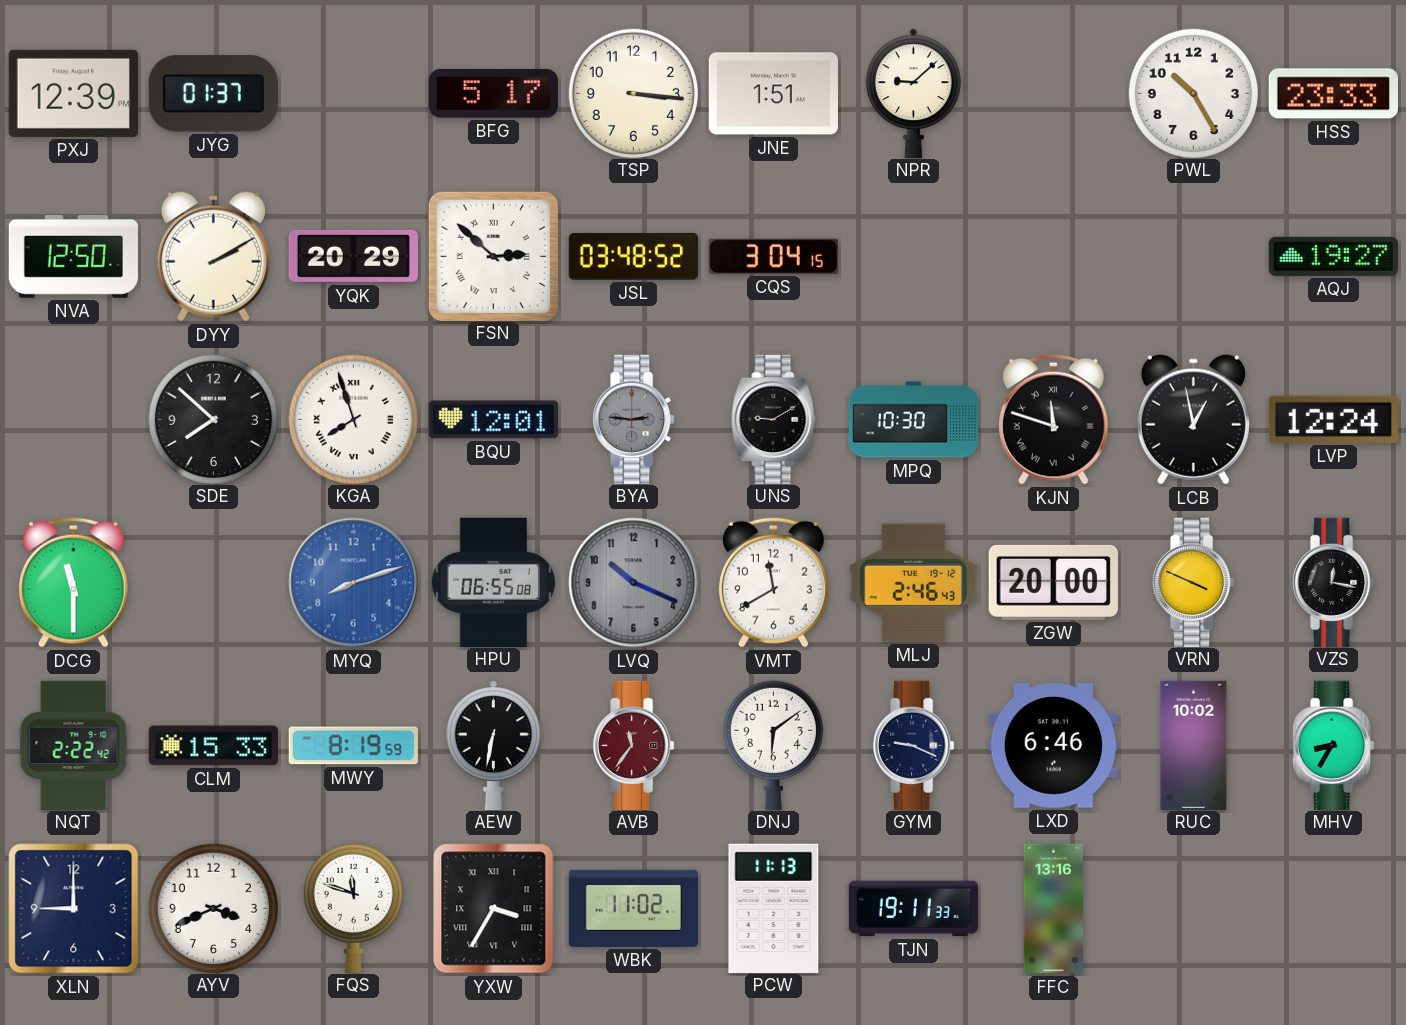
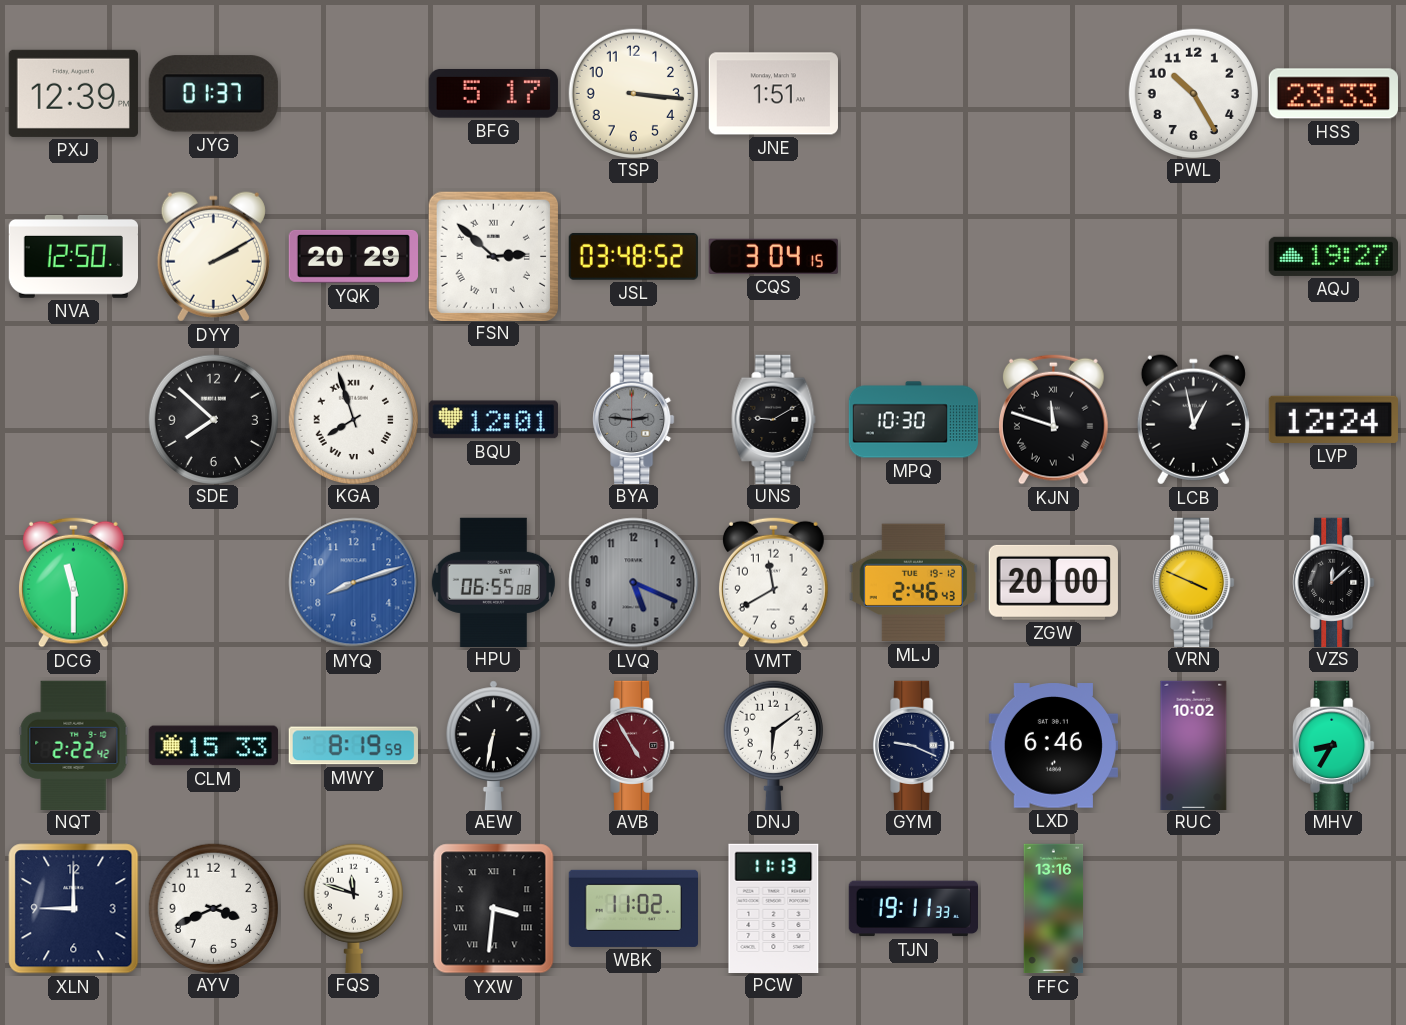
NPR: 9:08 -> none
LVQ: 10:19 -> 5:19
VZS: 12:17 -> 12:08
AVB: 11:36 -> 4:55
YXW: 3:35 -> 3:31
